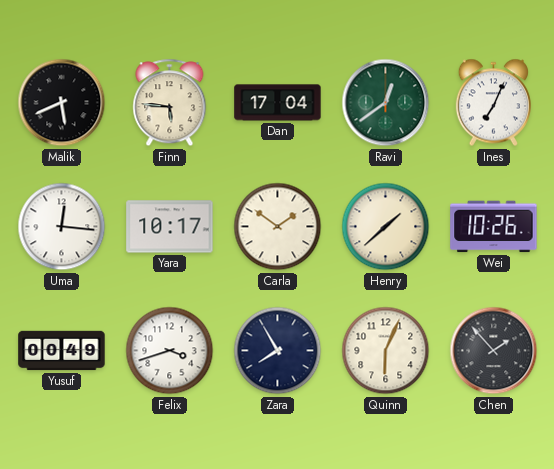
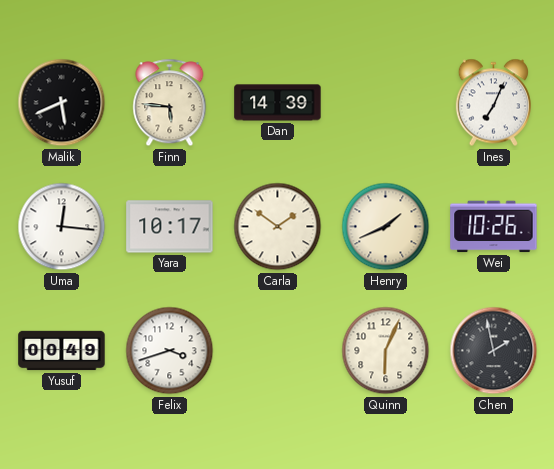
Dan: 17:04 -> 14:39
Ravi: 12:39 -> none
Henry: 1:38 -> 1:41
Zara: 7:55 -> none
Chen: 1:53 -> 1:58
